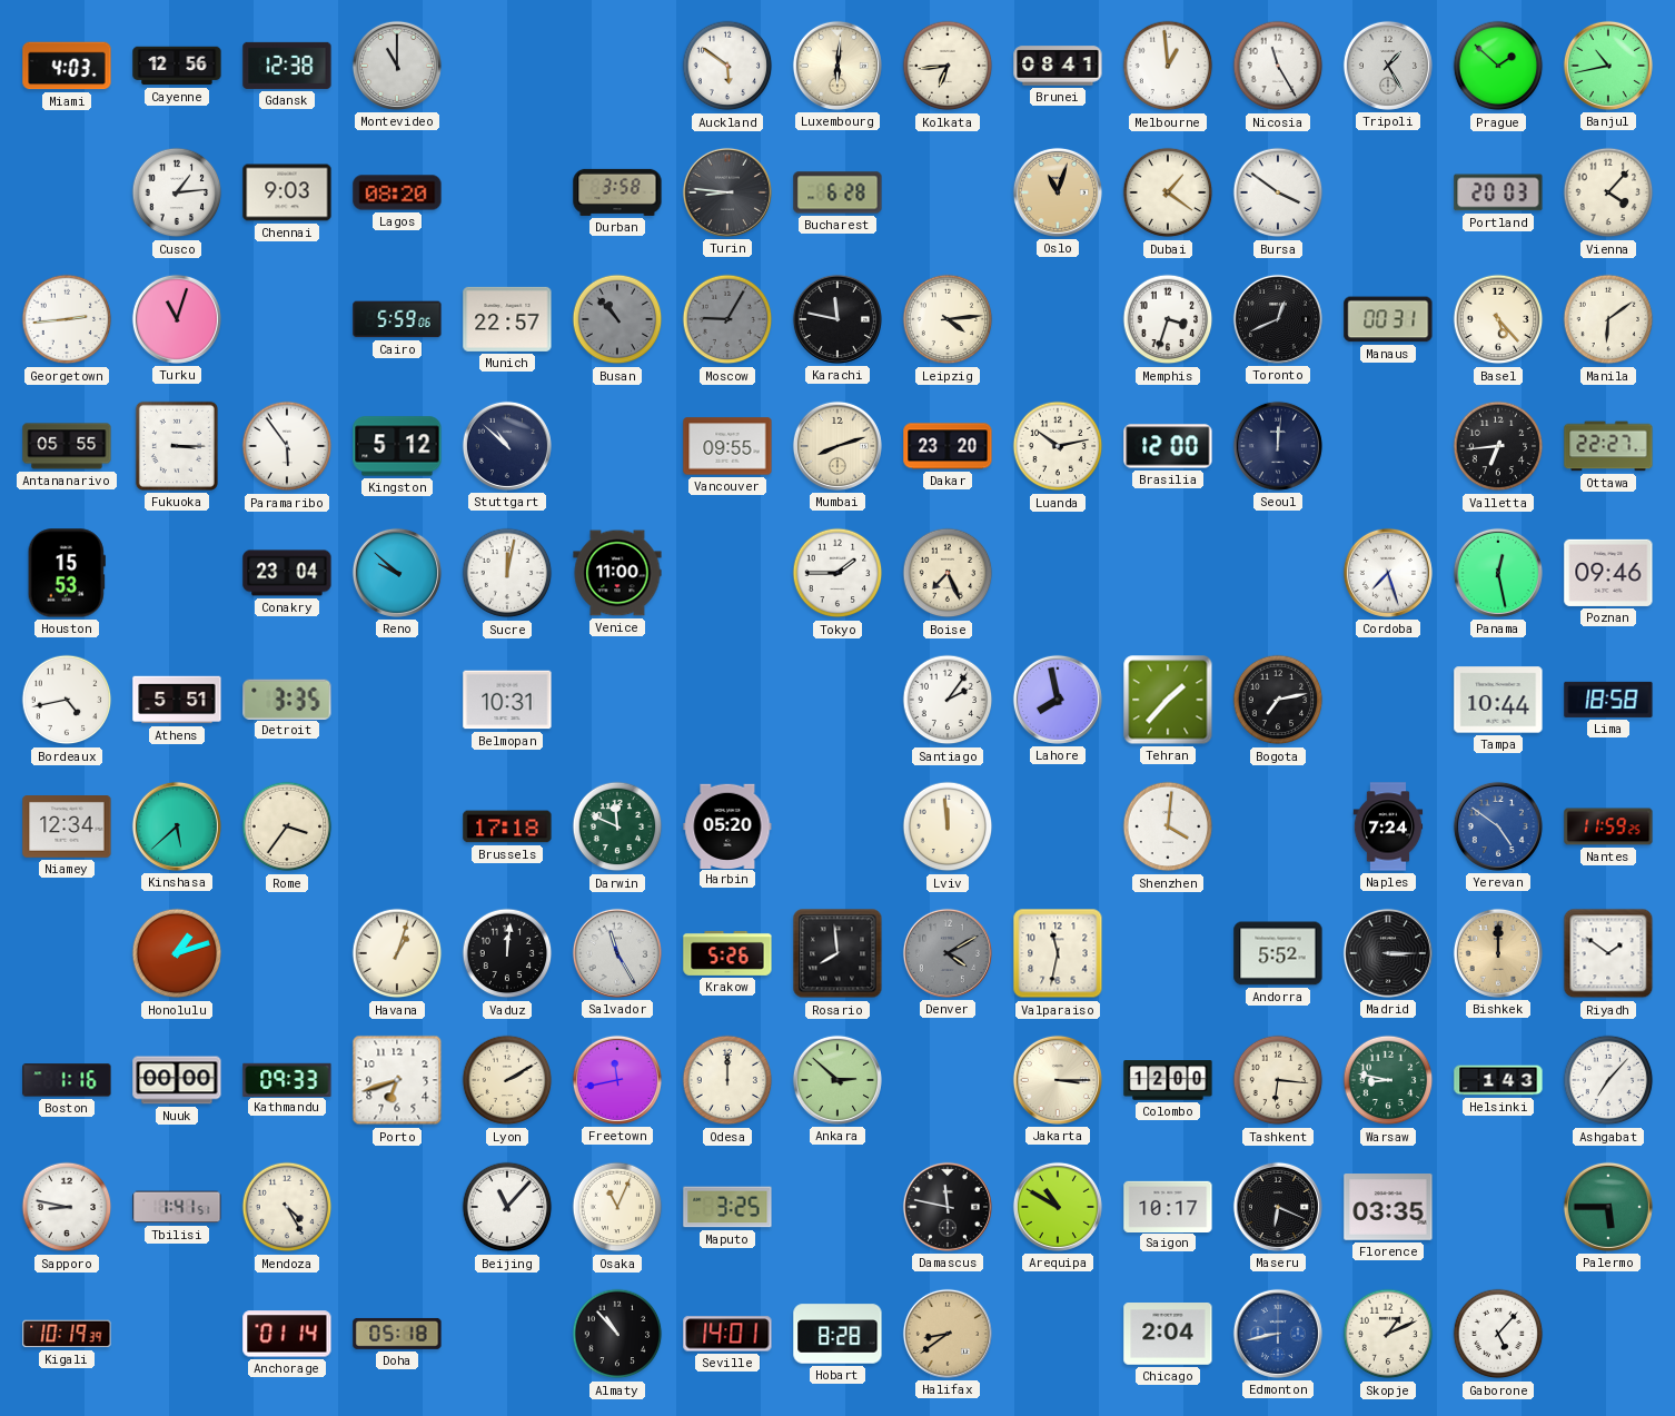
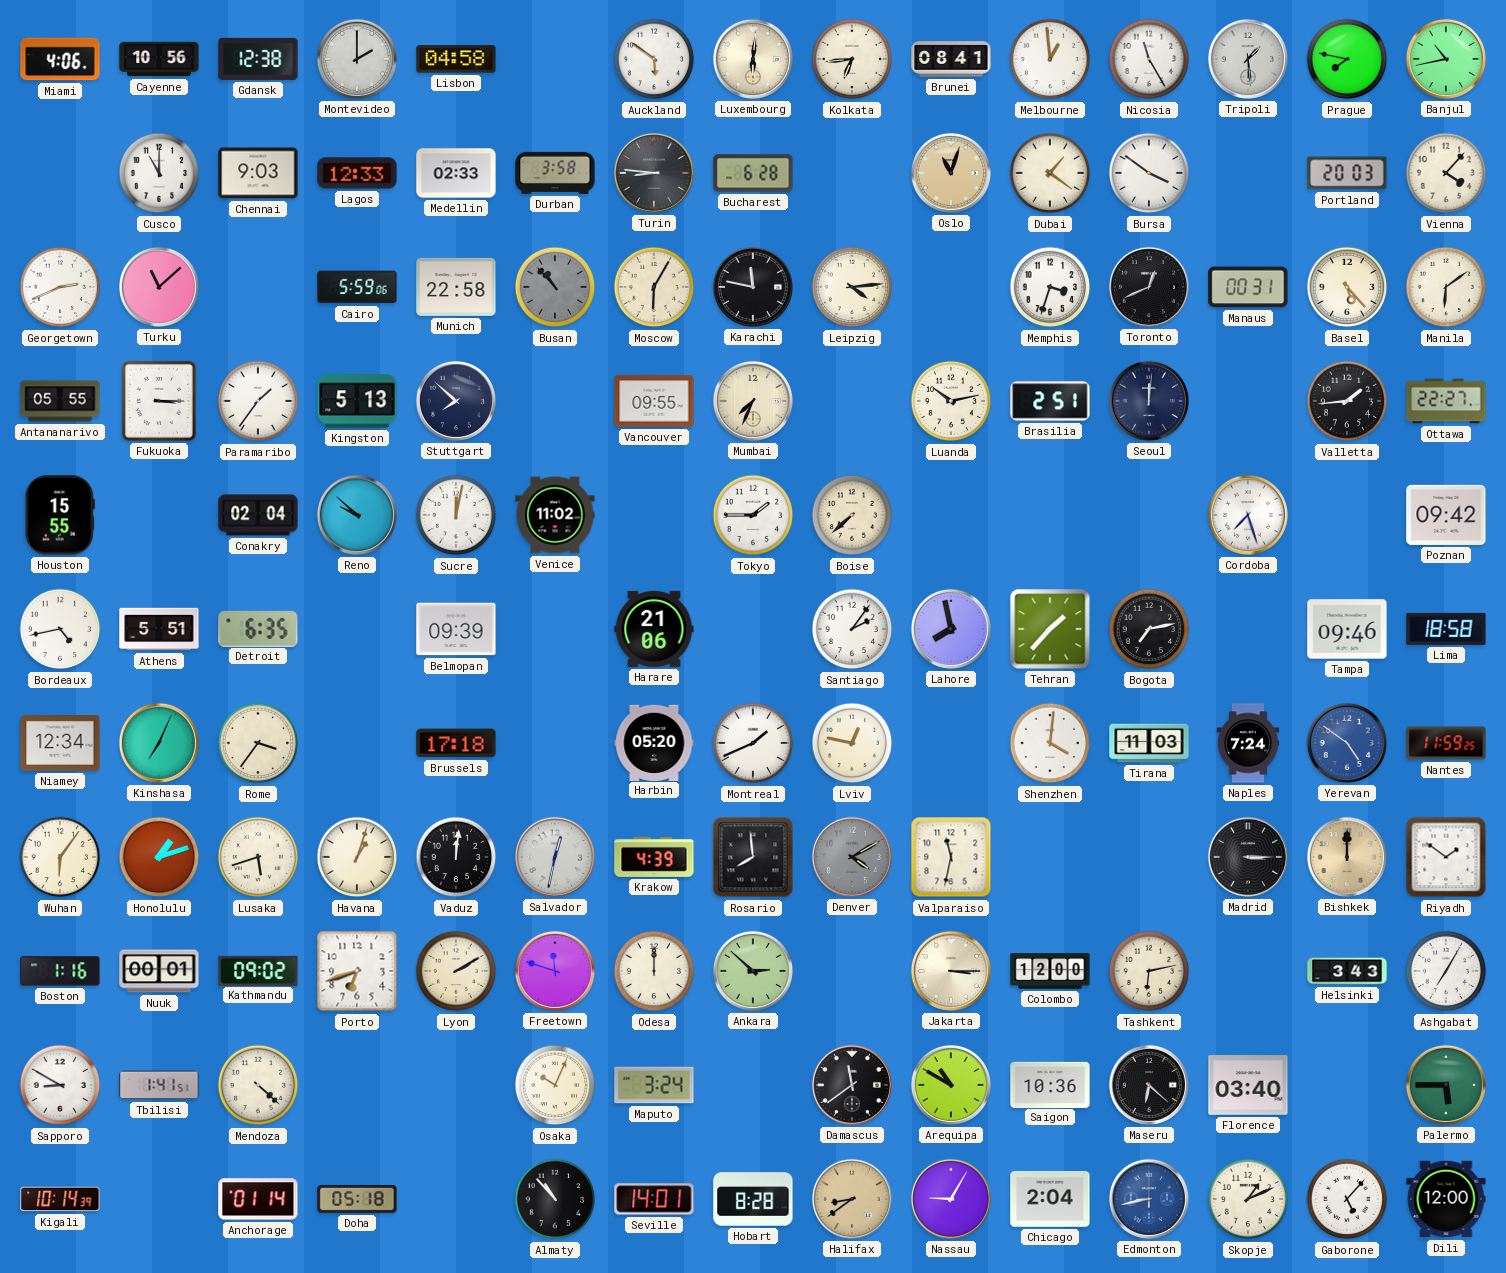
Miami: 4:03 -> 4:06
Cayenne: 12:56 -> 10:56
Montevideo: 11:00 -> 2:00
Lisbon: none -> 04:58
Tripoli: 1:25 -> 1:29
Prague: 1:52 -> 7:47
Cusco: 1:14 -> 11:00
Lagos: 08:20 -> 12:33
Medellin: none -> 02:33
Georgetown: 2:44 -> 2:41
Turku: 11:03 -> 11:08
Munich: 22:57 -> 22:58
Moscow: 9:05 -> 6:05
Moscow dial: grey -> cream
Paramaribo: 5:54 -> 1:36
Kingston: 5:12 -> 5:13
Stuttgart: 10:52 -> 7:52
Mumbai: 8:12 -> 7:34
Dakar: 23:20 -> none
Brasilia: 12:00 -> 2:51
Valletta: 6:44 -> 1:44
Houston: 15:53 -> 15:55
Conakry: 23:04 -> 02:04
Venice: 11:00 -> 11:02
Boise: 7:26 -> 7:38
Panama: 12:28 -> none
Poznan: 09:46 -> 09:42
Detroit: 3:35 -> 6:35
Belmopan: 10:31 -> 09:39
Harare: none -> 21:06
Tampa: 10:44 -> 09:46
Kinshasa: 5:38 -> 7:04
Darwin: 11:49 -> none
Montreal: none -> 1:41
Lviv: 11:59 -> 12:47
Tirana: none -> 11:03
Wuhan: none -> 6:06
Lusaka: none -> 5:42
Salvador: 11:25 -> 12:32
Krakow: 5:26 -> 4:39
Andorra: 5:52 -> none
Nuuk: 00:00 -> 00:01
Kathmandu: 09:33 -> 09:02
Freetown: 11:43 -> 11:48
Tashkent: 6:16 -> 6:13
Warsaw: 8:47 -> none
Helsinki: 1:43 -> 3:43
Ashgabat: 7:07 -> 7:05
Sapporo: 8:47 -> 8:50
Mendoza: 4:25 -> 4:22
Beijing: 11:07 -> none
Osaka: 11:04 -> 10:04
Maputo: 3:25 -> 3:24
Damascus: 11:47 -> 11:39
Saigon: 10:17 -> 10:36
Maseru: 6:19 -> 6:22
Florence: 03:35 -> 03:40
Kigali: 10:19 -> 10:14
Nassau: none -> 9:05
Dili: none -> 12:00
